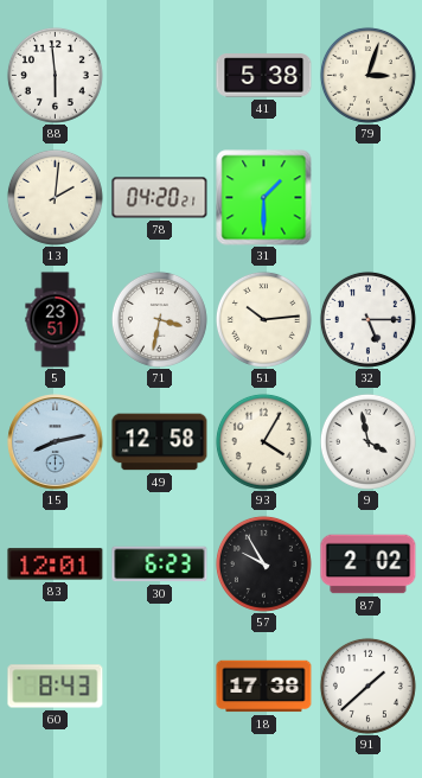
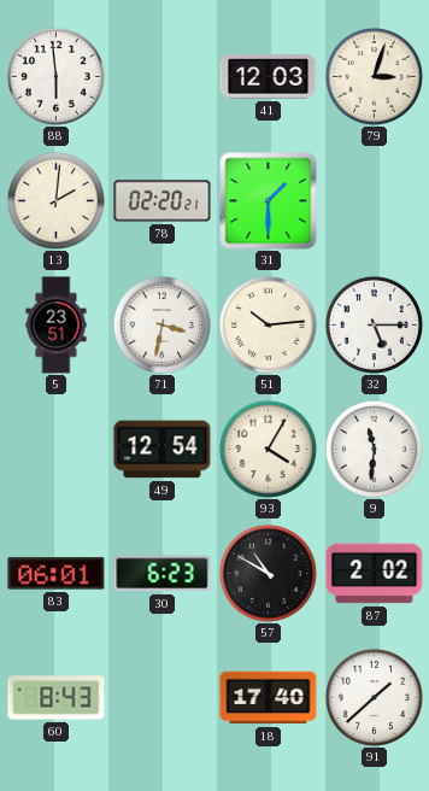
41: 5:38 -> 12:03
78: 04:20 -> 02:20
15: 8:13 -> none
49: 12:58 -> 12:54
9: 3:58 -> 11:31
83: 12:01 -> 06:01
57: 9:55 -> 10:50
18: 17:38 -> 17:40
